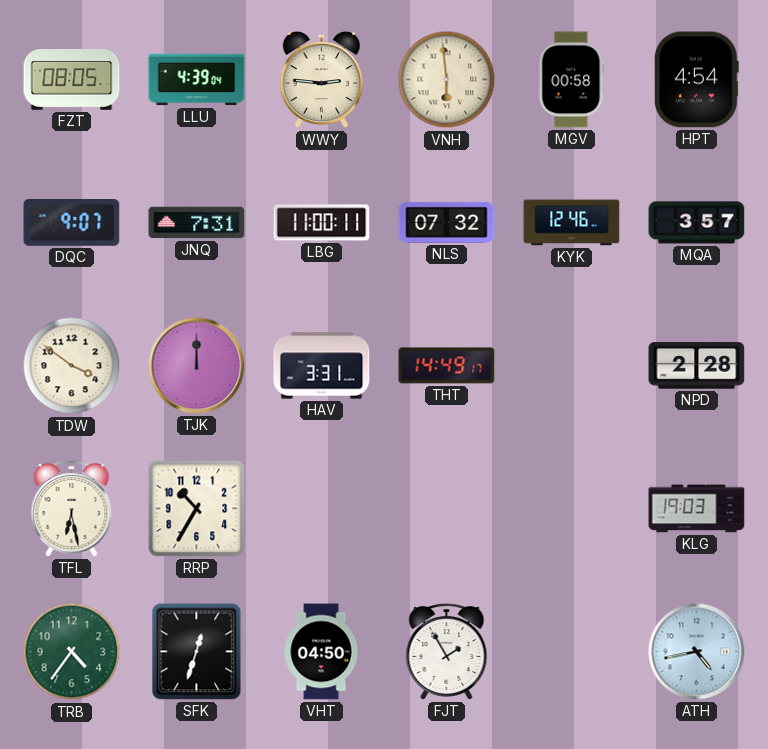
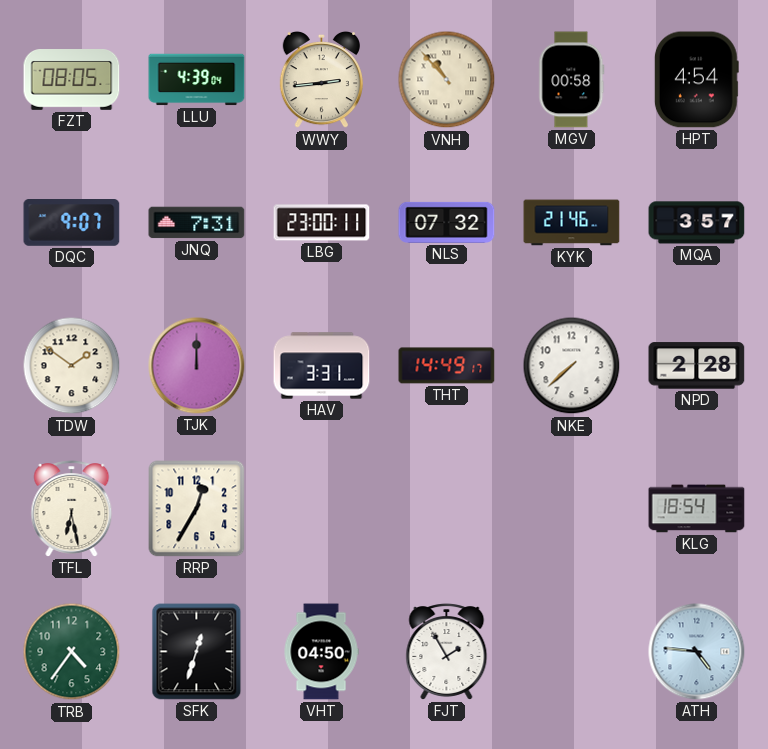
WWY: 2:46 -> 2:44
VNH: 5:59 -> 10:53
LBG: 11:00 -> 23:00
KYK: 12:46 -> 21:46
TDW: 3:51 -> 1:51
NKE: none -> 7:38
RRP: 10:35 -> 12:35
KLG: 19:03 -> 18:54
ATH: 4:43 -> 4:46
